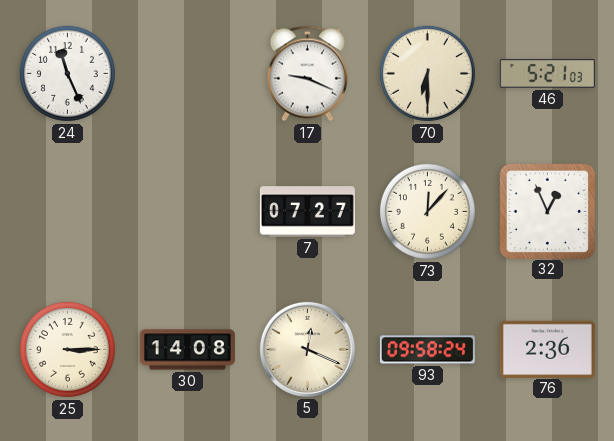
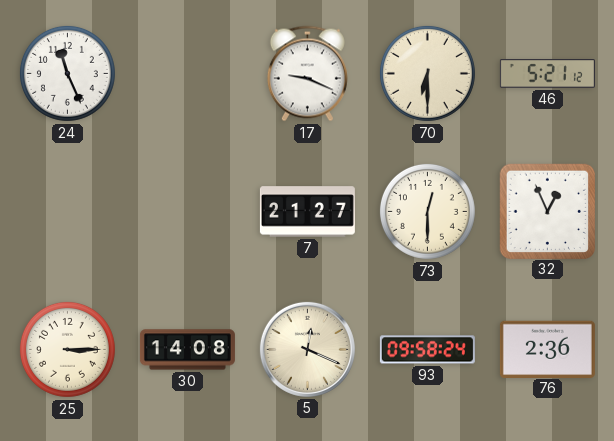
46: 5:21:03 -> 5:21:12
7: 07:27 -> 21:27
73: 12:07 -> 12:30
